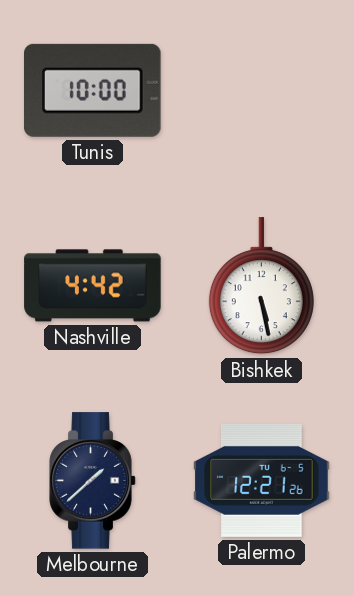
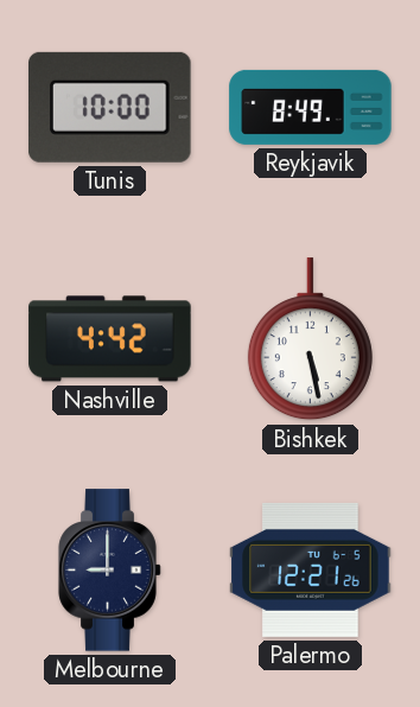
Reykjavik: none -> 8:49
Melbourne: 1:38 -> 9:00
